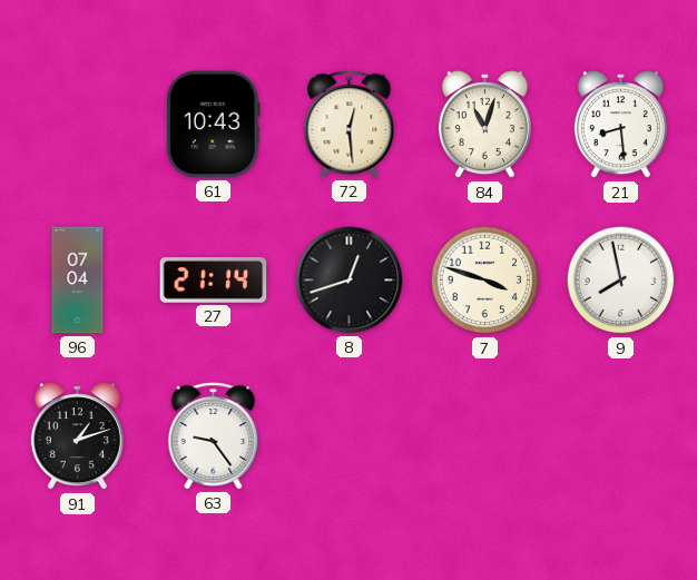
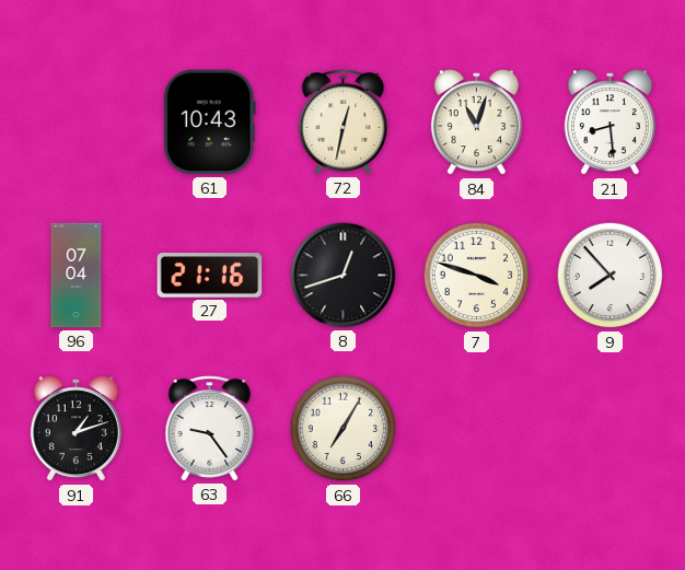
72: 12:29 -> 12:32
27: 21:14 -> 21:16
9: 7:58 -> 7:53
66: none -> 7:05
